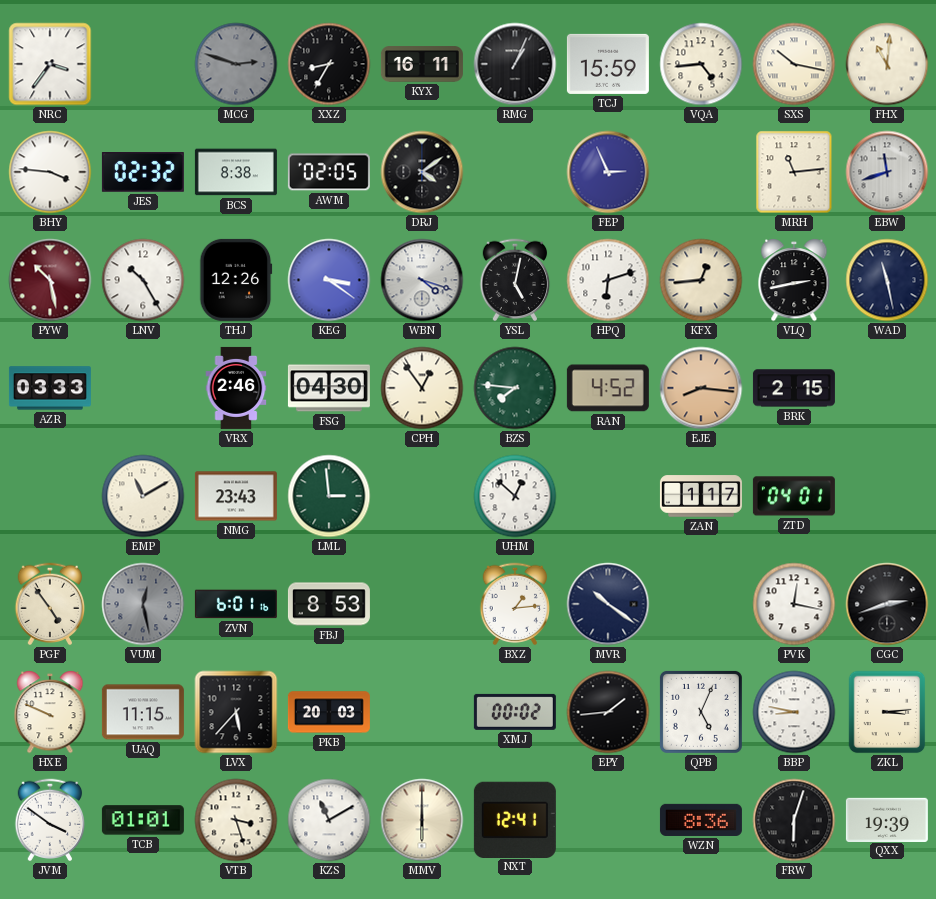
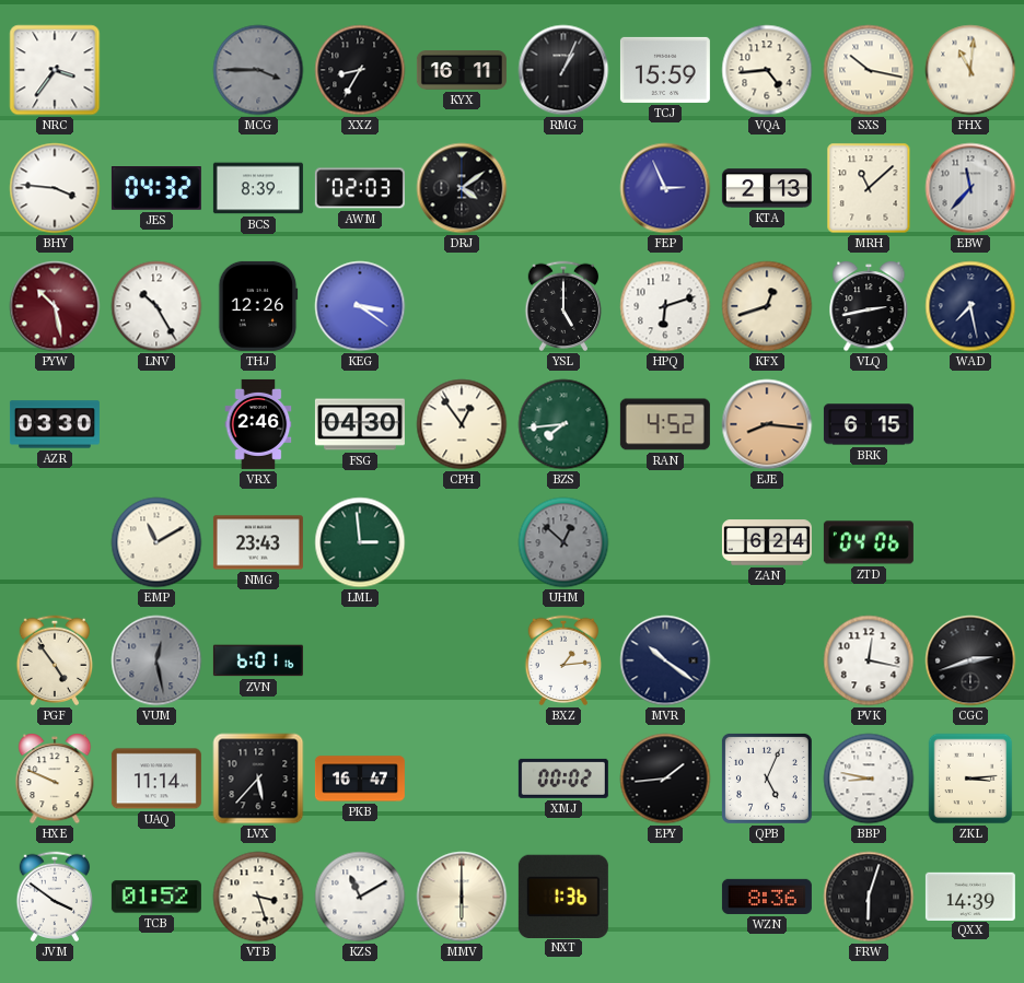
MCG: 2:48 -> 3:45
JES: 02:32 -> 04:32
BCS: 8:38 -> 8:39
AWM: 02:05 -> 02:03
KTA: none -> 2:13
MRH: 11:14 -> 11:08
EBW: 11:42 -> 11:37
WBN: 4:18 -> none
YSL: 5:02 -> 5:00
KFX: 12:44 -> 12:42
WAD: 11:28 -> 7:28
AZR: 03:33 -> 03:30
BZS: 7:46 -> 7:44
BRK: 2:15 -> 6:15
UHM dial: white -> grey
ZAN: 1:17 -> 6:24
ZTD: 04:01 -> 04:06
FBJ: 8:53 -> none
UAQ: 11:15 -> 11:14
PKB: 20:03 -> 16:47
TCB: 01:01 -> 01:52
NXT: 12:41 -> 1:36
QXX: 19:39 -> 14:39
